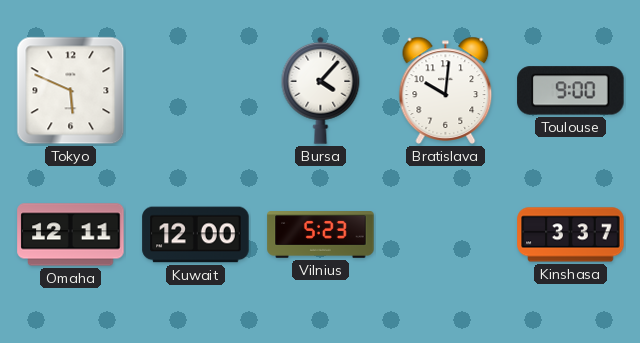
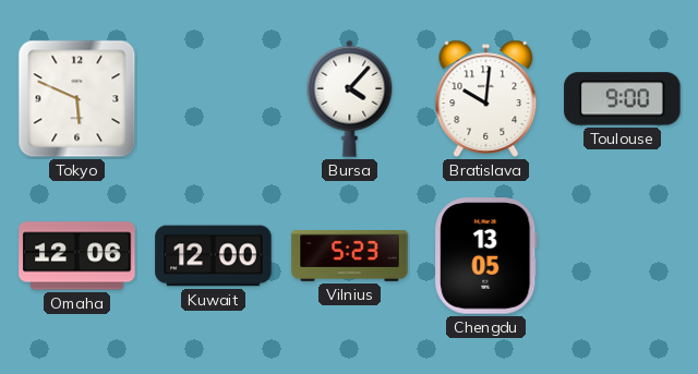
Omaha: 12:11 -> 12:06
Chengdu: none -> 13:05
Kinshasa: 3:37 -> none
